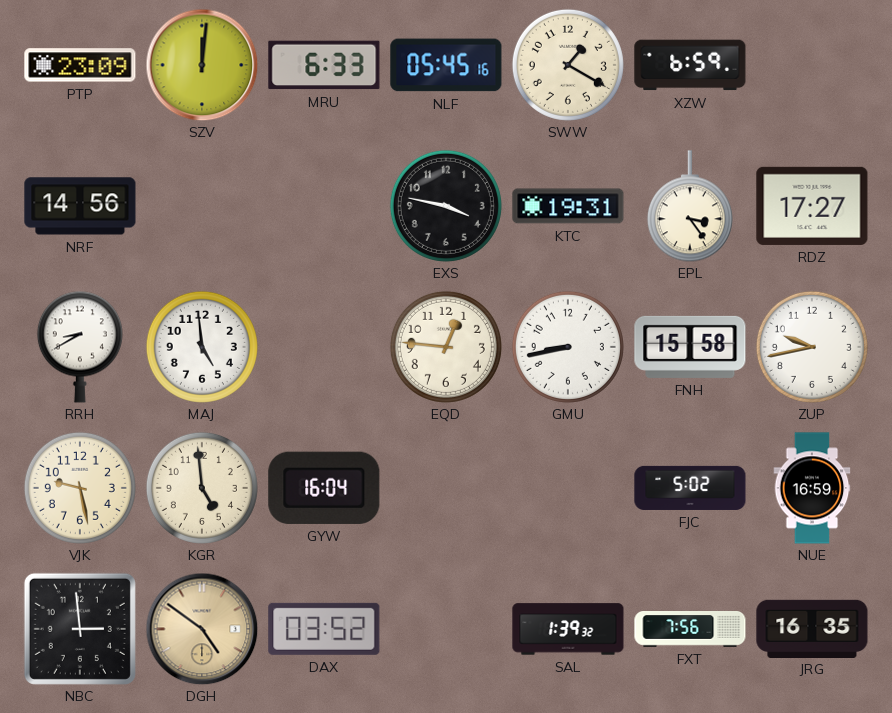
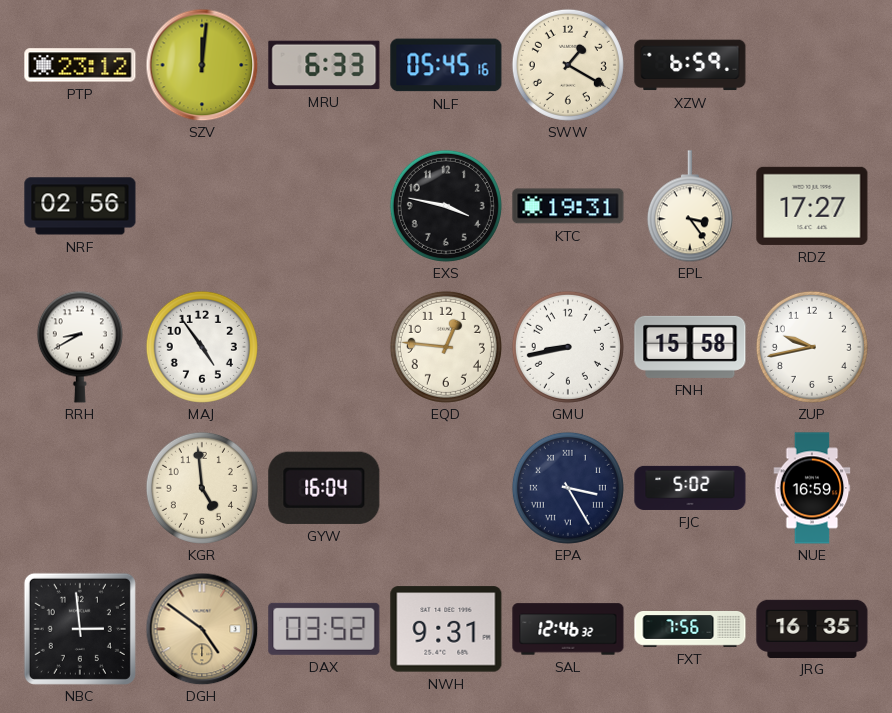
PTP: 23:09 -> 23:12
NRF: 14:56 -> 02:56
MAJ: 4:59 -> 4:54
VJK: 9:28 -> none
EPA: none -> 3:25
NWH: none -> 9:31
SAL: 1:39 -> 12:46
